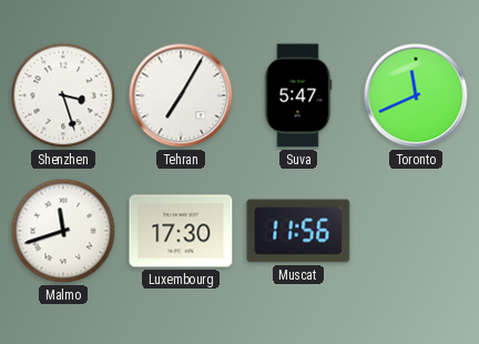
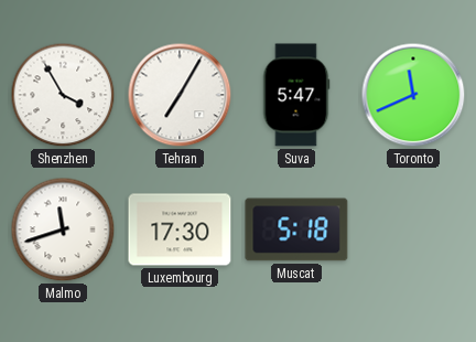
Shenzhen: 3:27 -> 3:55
Muscat: 11:56 -> 5:18
